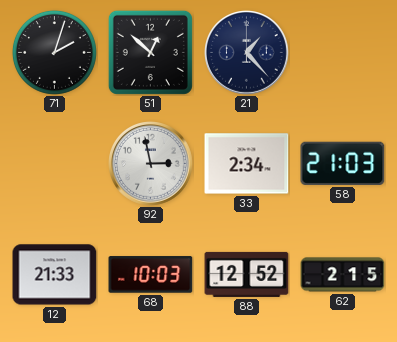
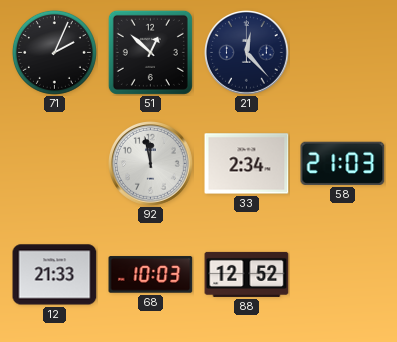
71: 2:03 -> 2:04
21: 1:23 -> 12:23
92: 2:58 -> 11:58
62: 2:15 -> none
